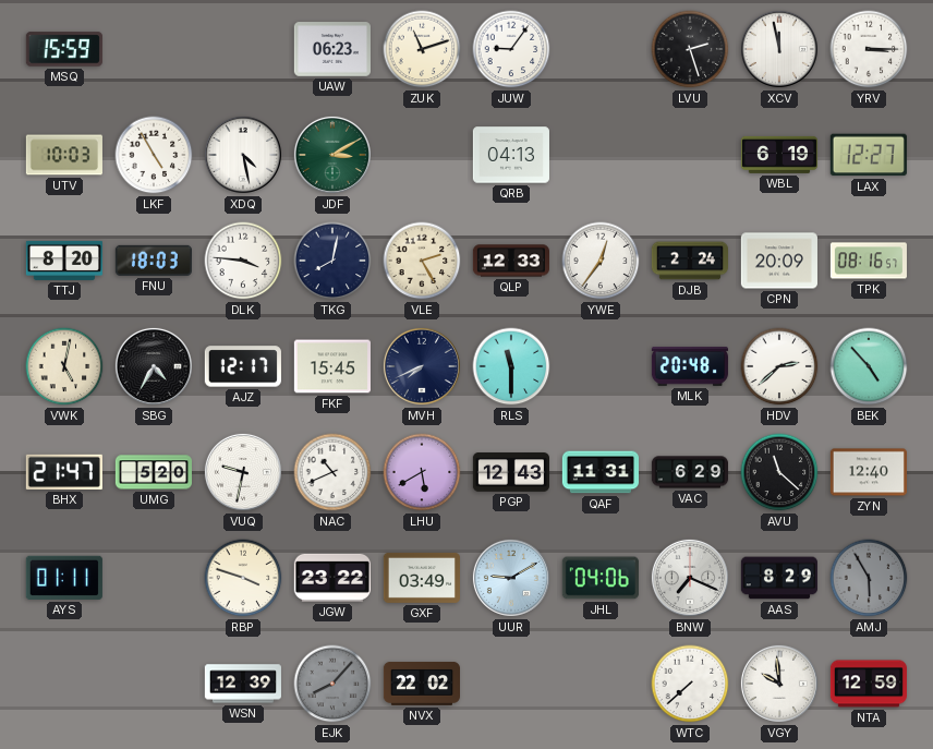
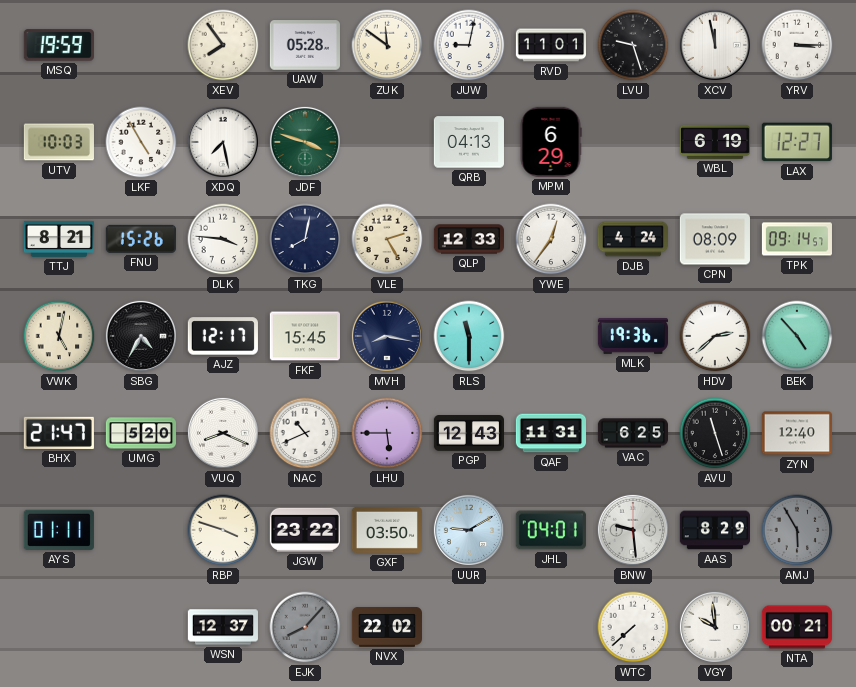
MSQ: 15:59 -> 19:59
XEV: none -> 7:54
UAW: 06:23 -> 05:28
ZUK: 11:12 -> 11:51
JUW: 9:06 -> 9:02
RVD: none -> 11:01
LVU: 2:27 -> 9:27
XDQ: 4:28 -> 7:28
JDF: 3:10 -> 3:48
MPM: none -> 6:29
TTJ: 8:20 -> 8:21
FNU: 18:03 -> 15:26
DJB: 2:24 -> 4:24
CPN: 20:09 -> 08:09
TPK: 08:16 -> 09:14
MVH: 7:41 -> 8:17
MLK: 20:48 -> 19:36
VUQ: 9:32 -> 8:19
LHU: 5:40 -> 5:45
VAC: 6:29 -> 6:25
AVU: 11:22 -> 11:27
GXF: 03:49 -> 03:50
JHL: 04:06 -> 04:01
BNW: 7:19 -> 9:29
WSN: 12:39 -> 12:37
NTA: 12:59 -> 00:21
